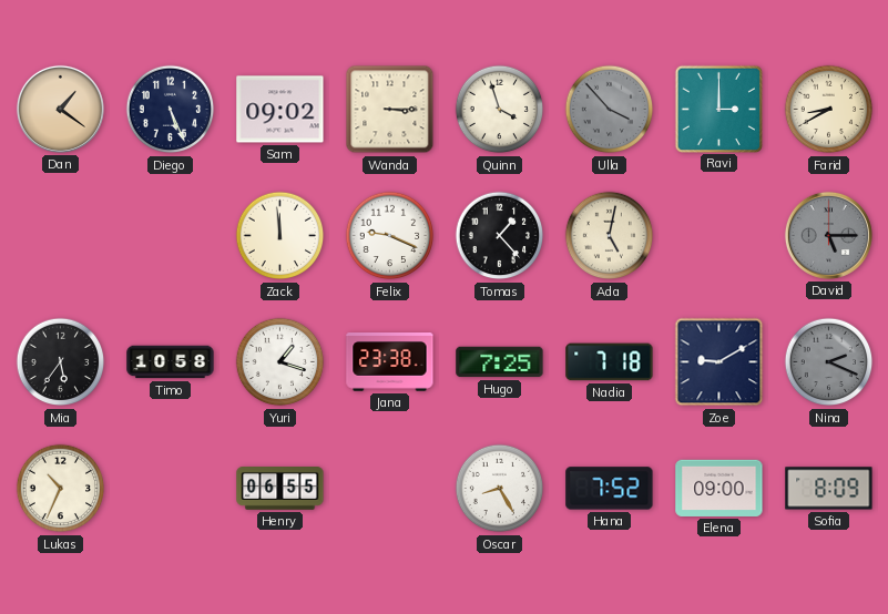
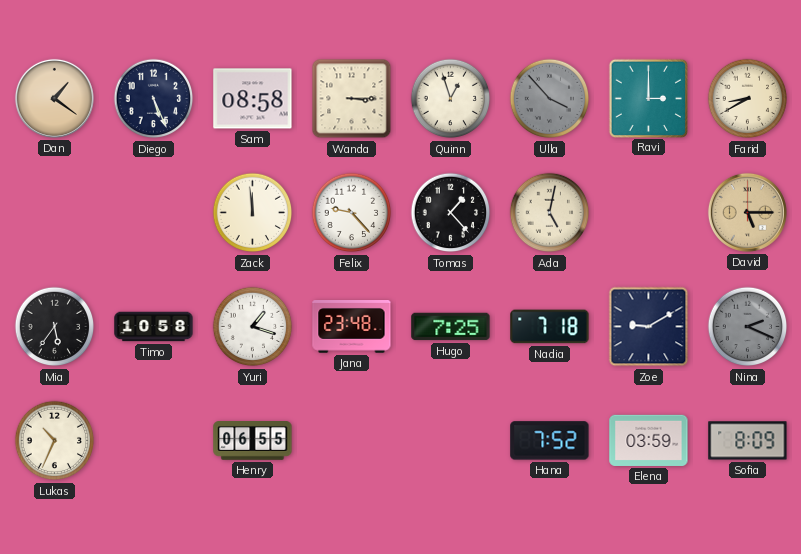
Sam: 09:02 -> 08:58
Quinn: 3:57 -> 12:57
Felix: 9:19 -> 9:23
David dial: grey -> champagne
Jana: 23:38 -> 23:48
Oscar: 8:25 -> none
Elena: 09:00 -> 03:59
